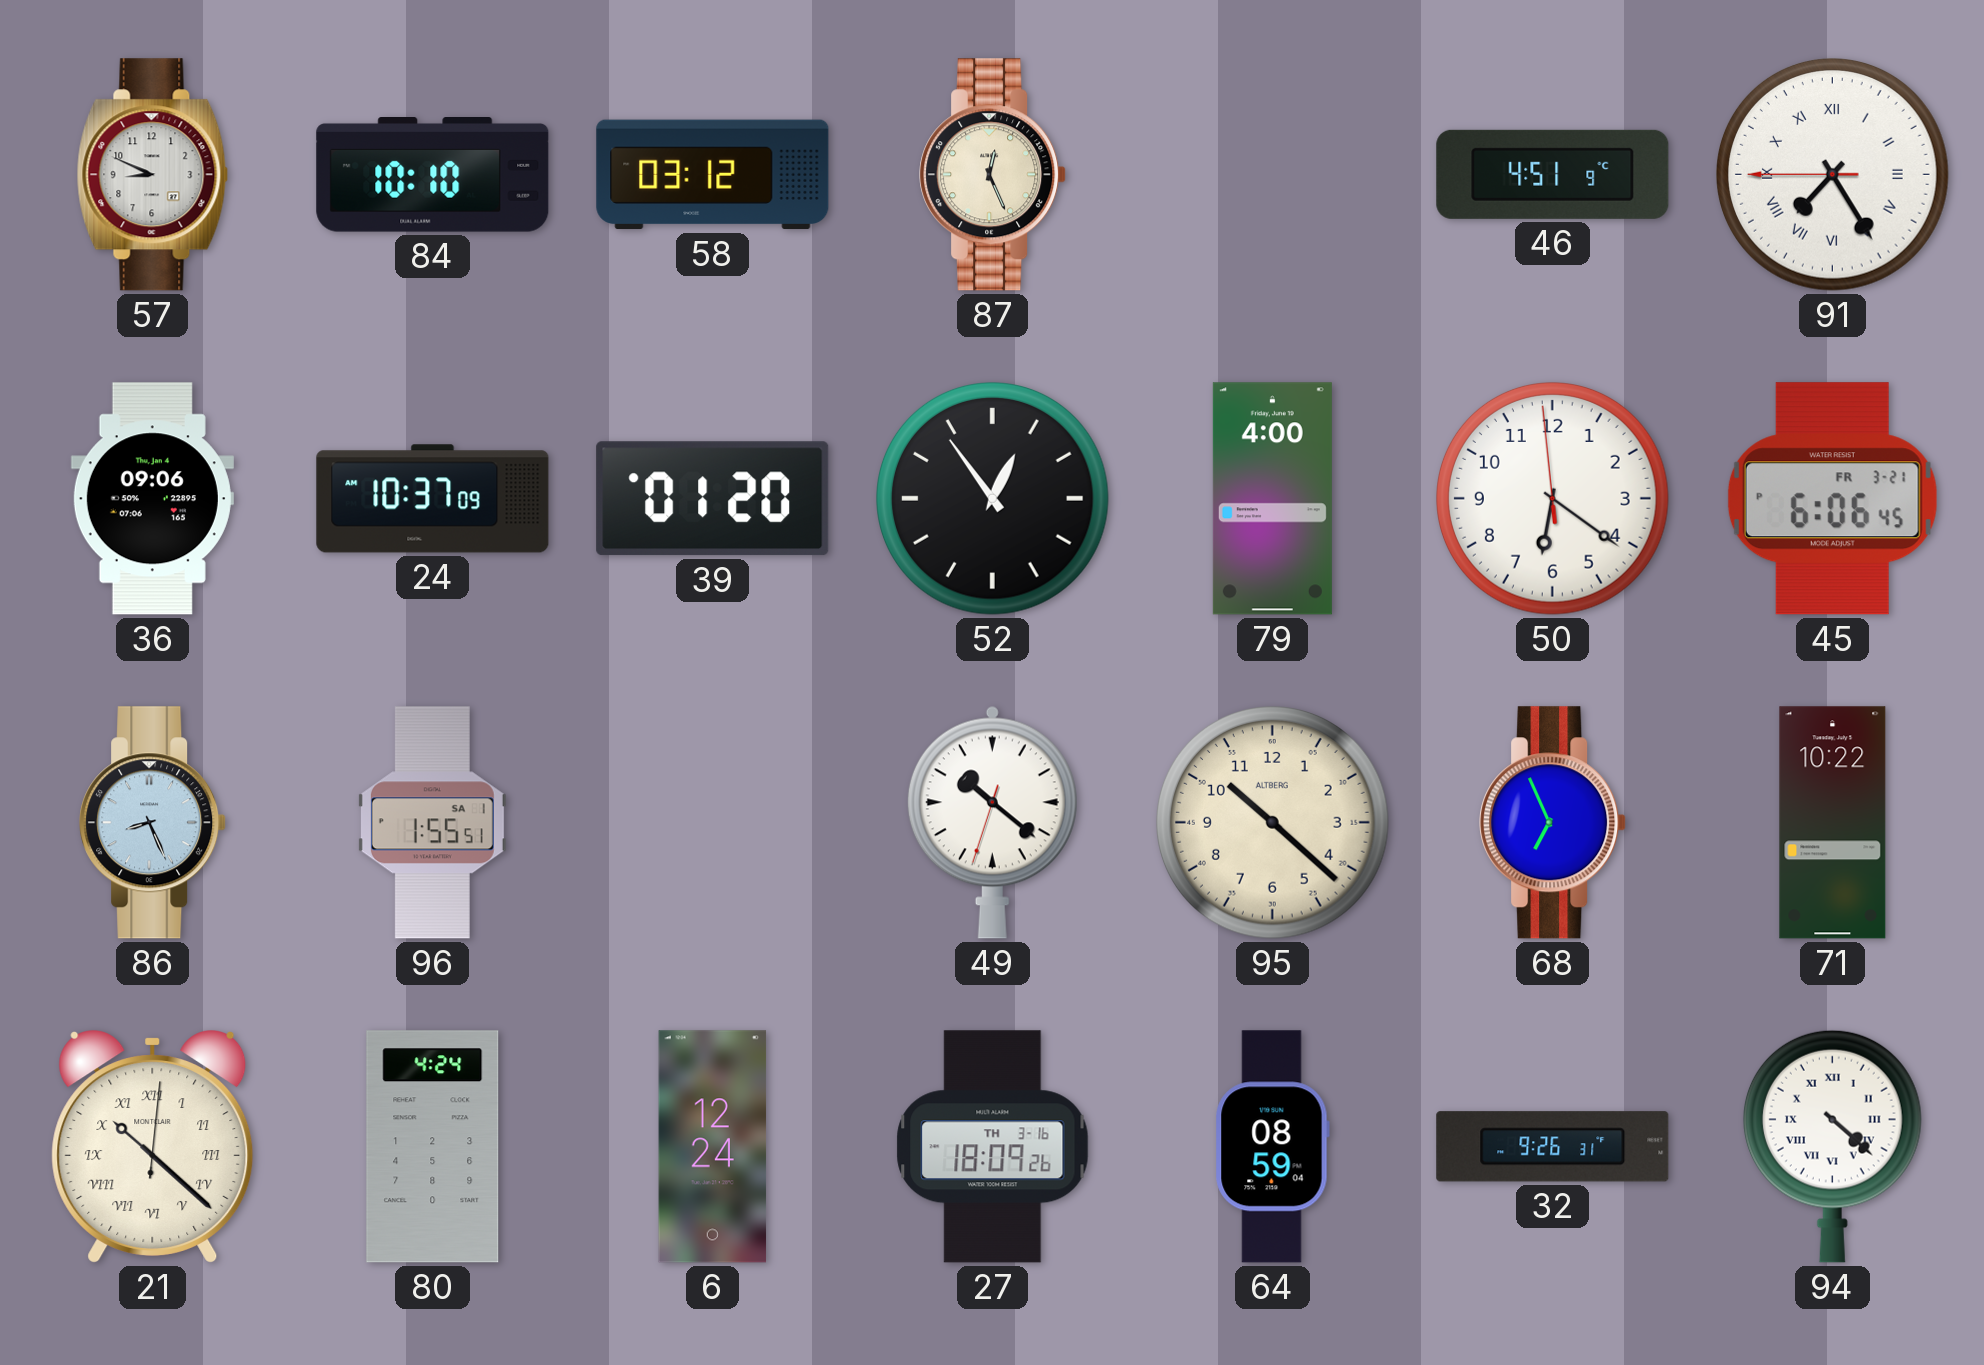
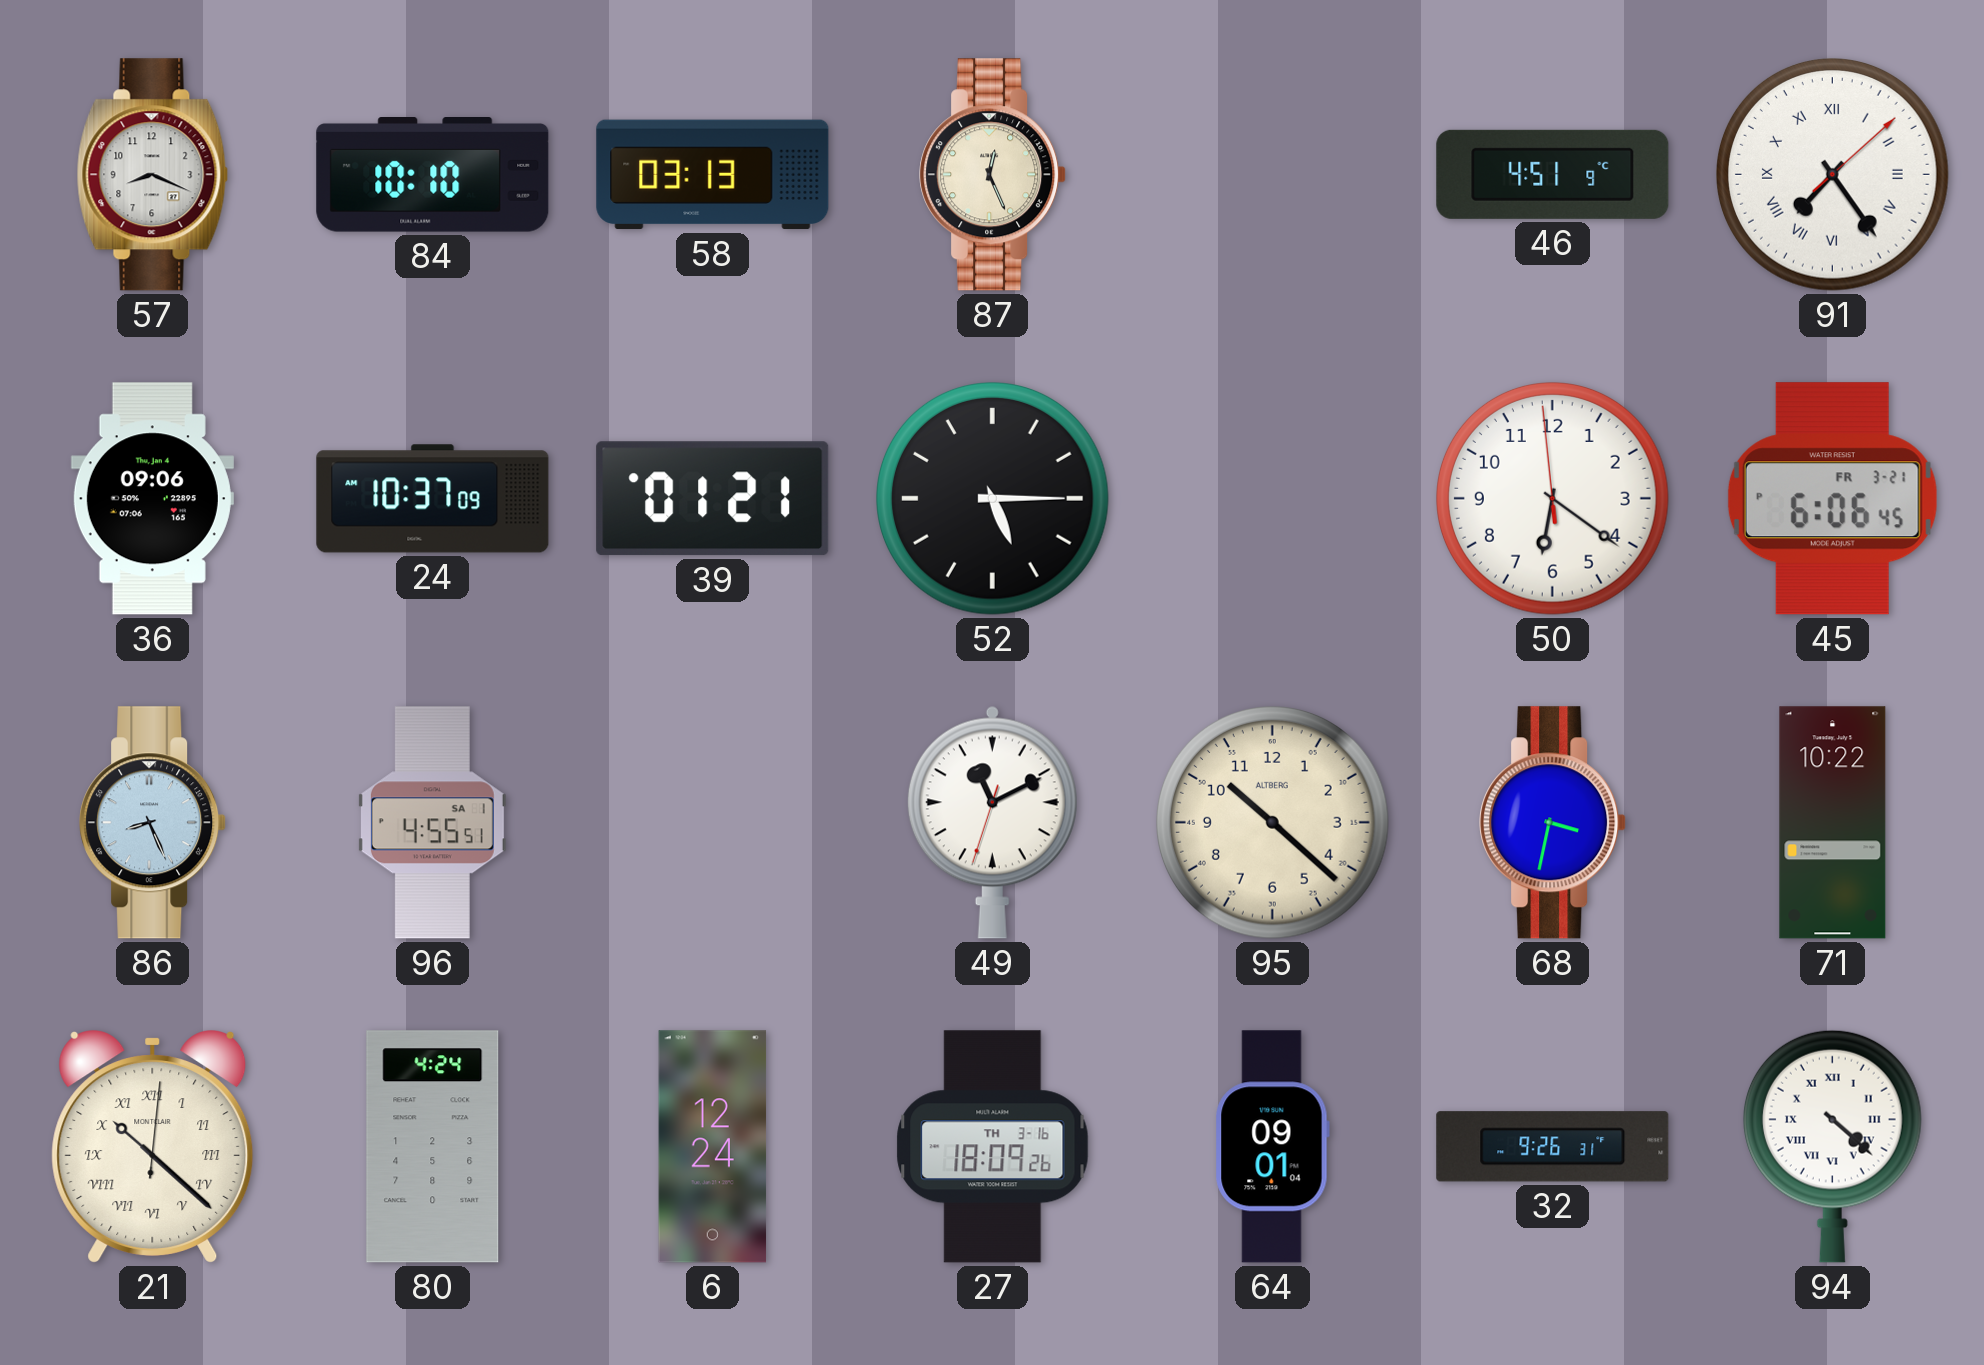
57: 8:49 -> 8:19
58: 03:12 -> 03:13
91: 7:24:45 -> 7:24:08
39: 01:20 -> 01:21
52: 12:54 -> 5:15
79: 4:00 -> none
96: 1:55 -> 4:55
49: 10:21 -> 11:10
68: 6:56 -> 3:32
64: 08:59 -> 09:01
